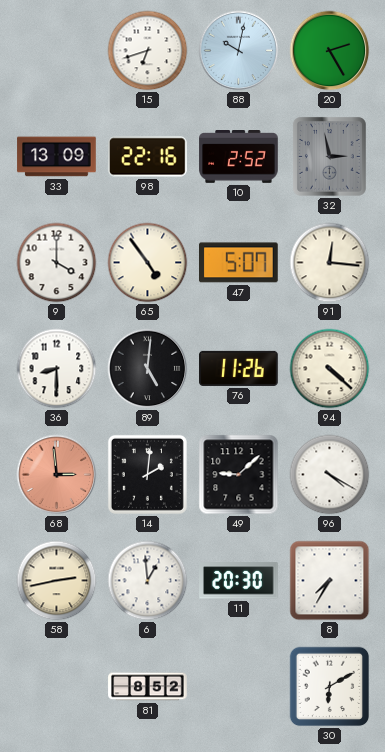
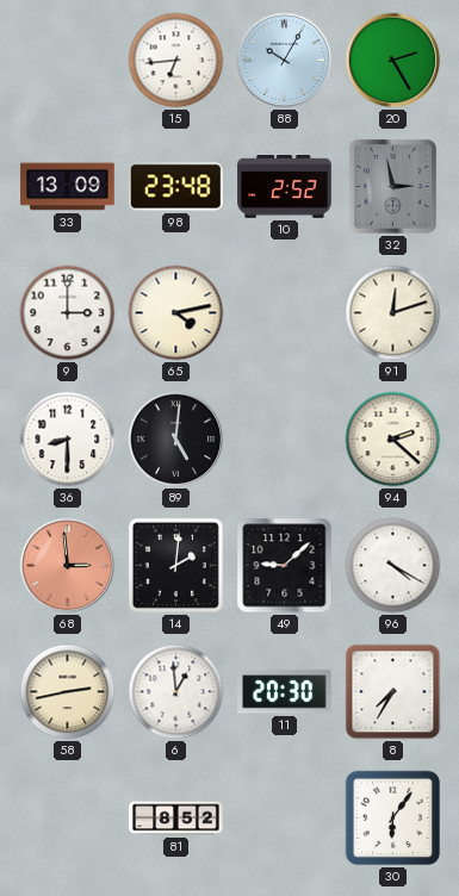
15: 6:42 -> 6:44
88: 10:02 -> 10:05
98: 22:16 -> 23:48
9: 4:00 -> 3:00
65: 4:54 -> 4:13
47: 5:07 -> none
91: 12:16 -> 12:12
76: 11:26 -> none
94: 4:22 -> 2:22
30: 6:10 -> 6:06
